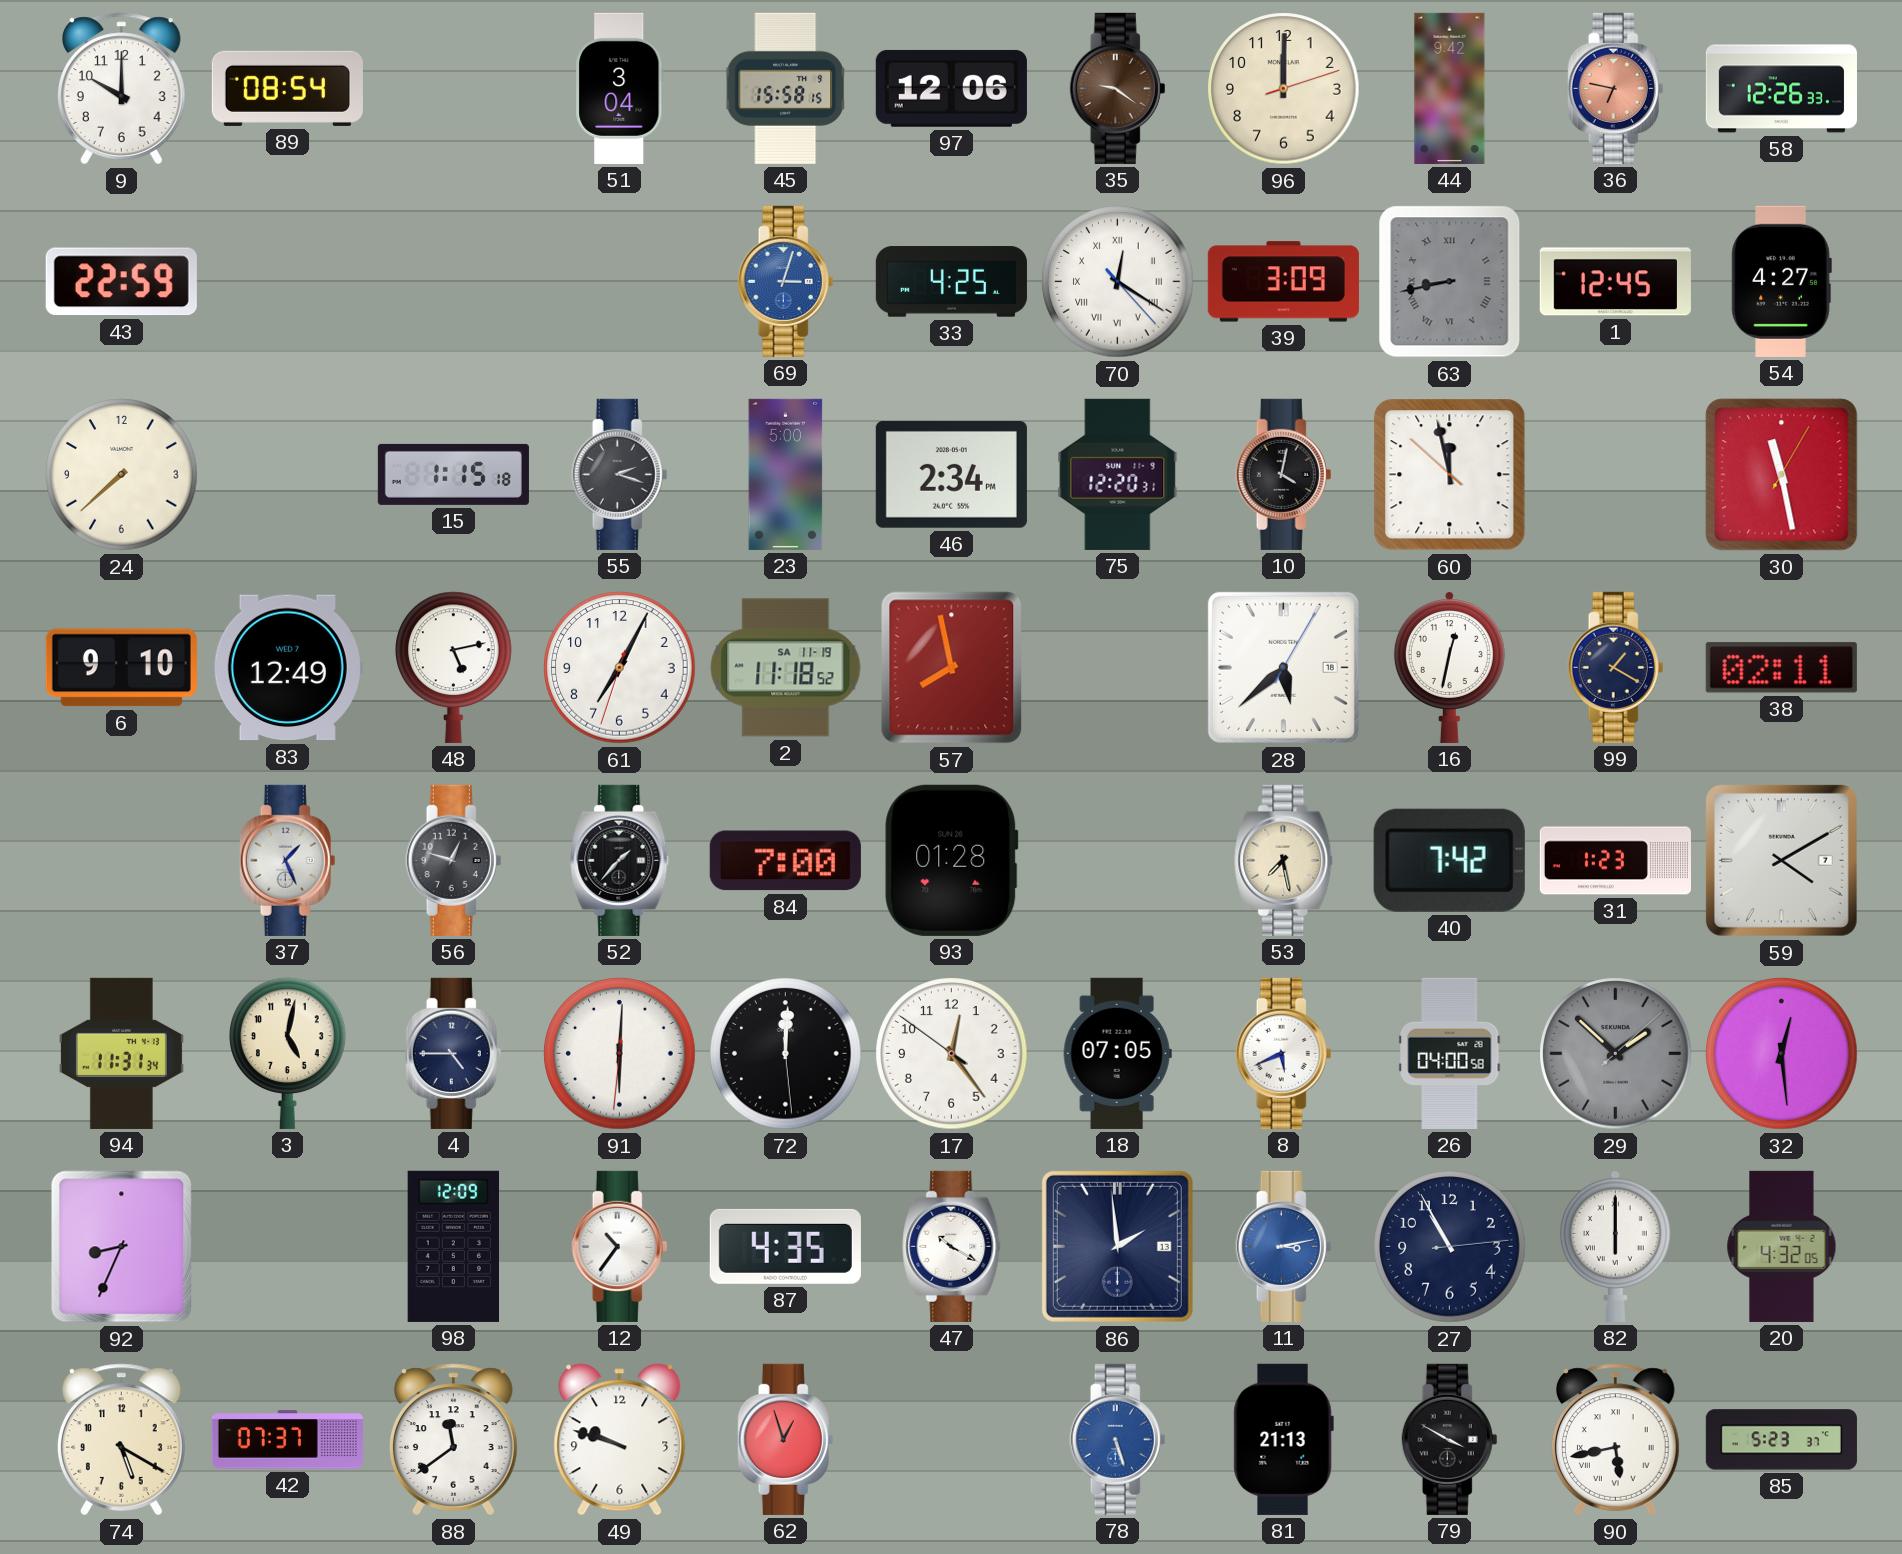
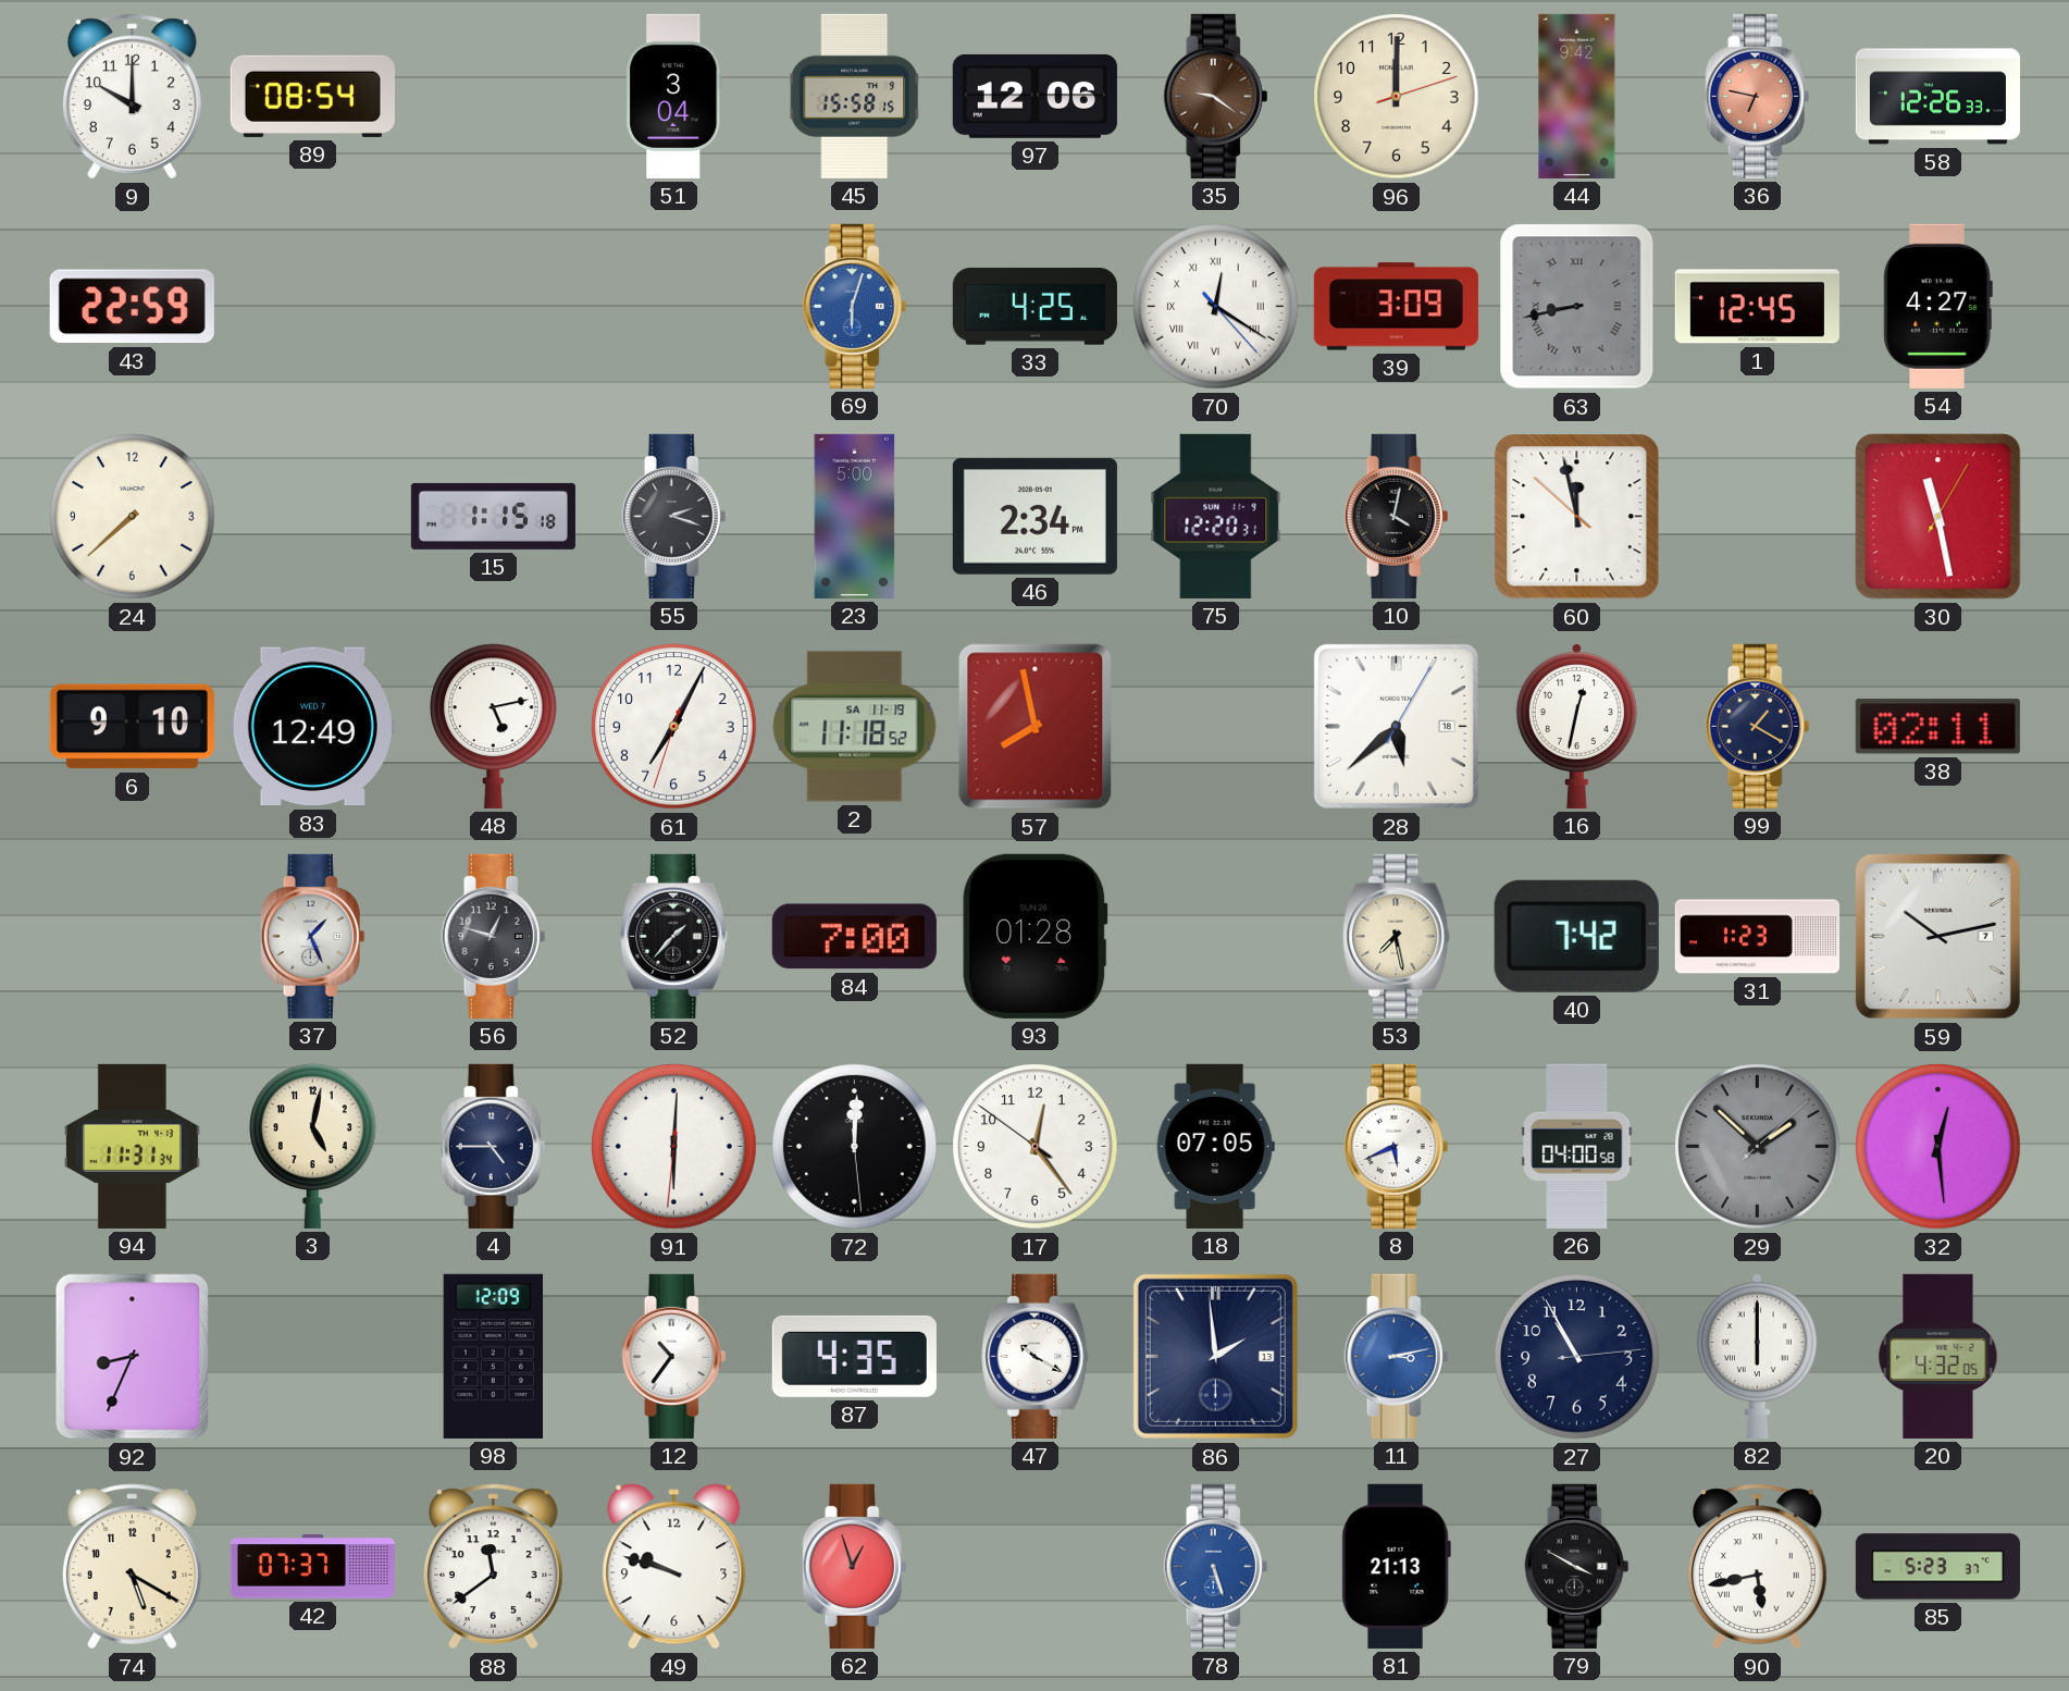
69: 3:03 -> 6:03
59: 4:10 -> 10:13
